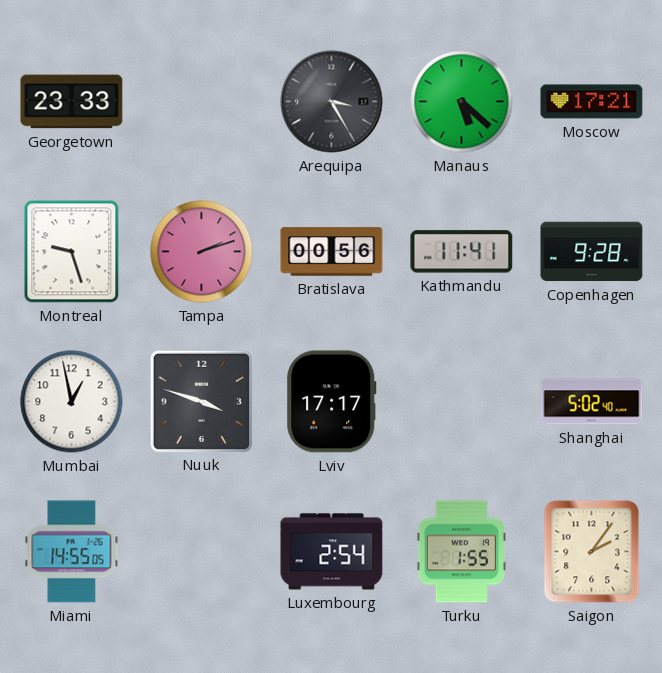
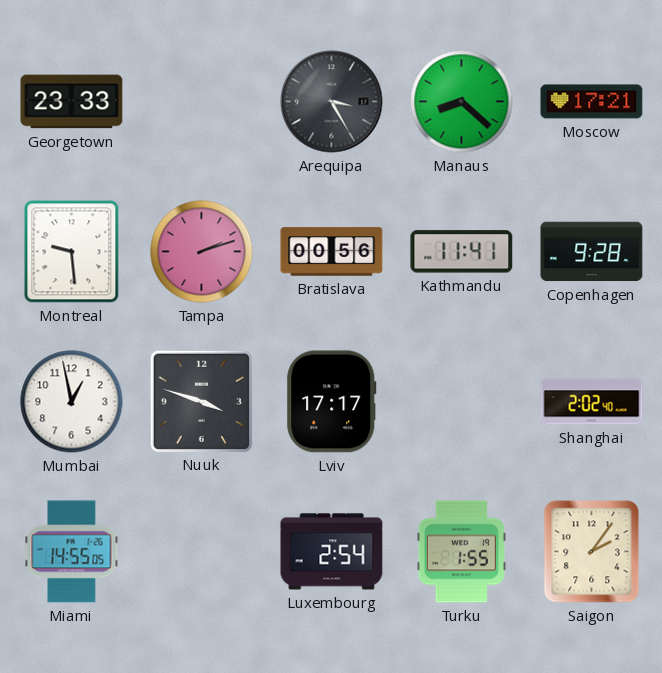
Manaus: 5:22 -> 8:22
Montreal: 9:27 -> 9:29
Shanghai: 5:02 -> 2:02
